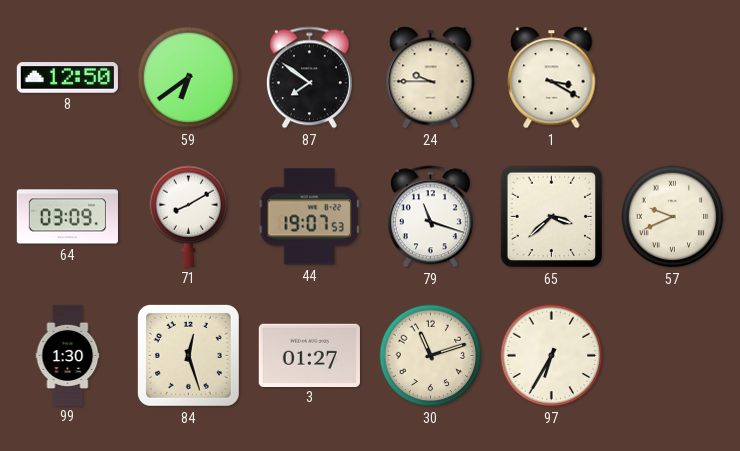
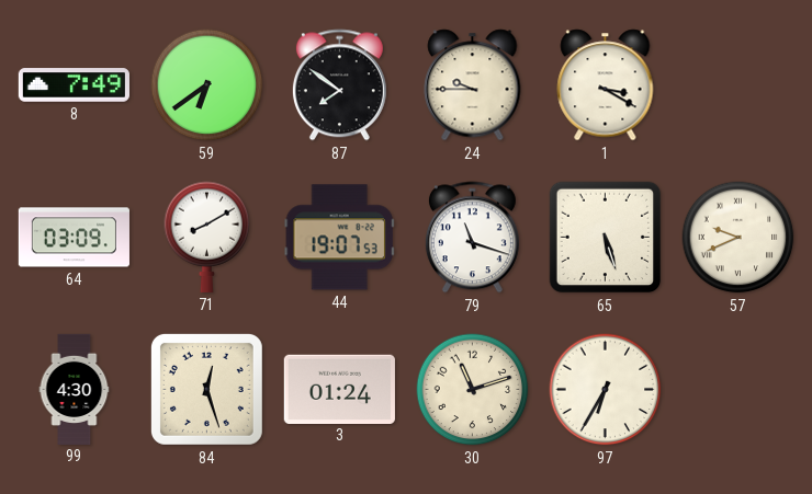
8: 12:50 -> 7:49
65: 3:38 -> 5:27
99: 1:30 -> 4:30
3: 01:27 -> 01:24
